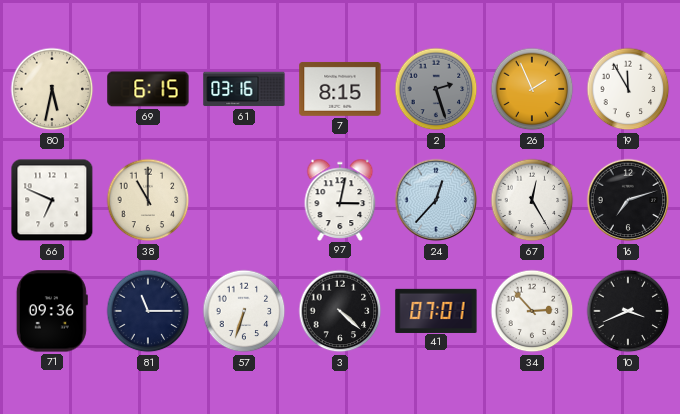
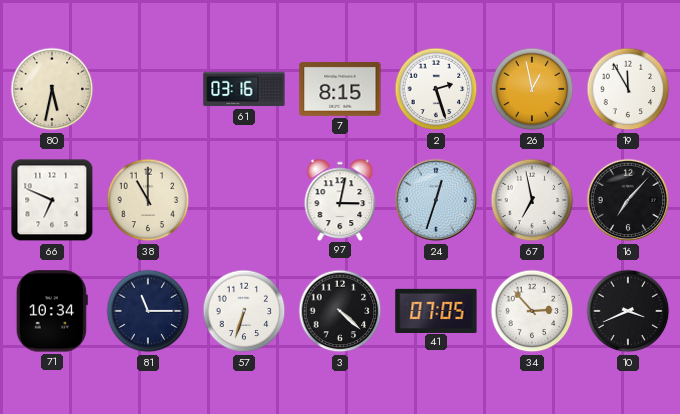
69: 6:15 -> none
2 dial: grey -> white
26: 1:56 -> 12:58
24: 12:37 -> 12:33
67: 12:25 -> 6:58
16: 7:12 -> 7:07
71: 09:36 -> 10:34
41: 07:01 -> 07:05
